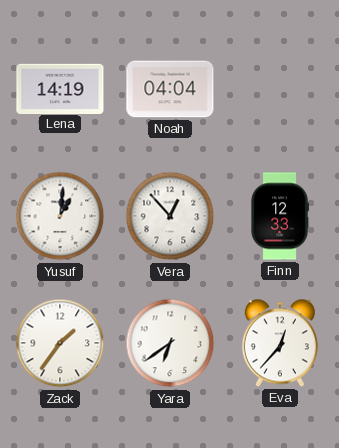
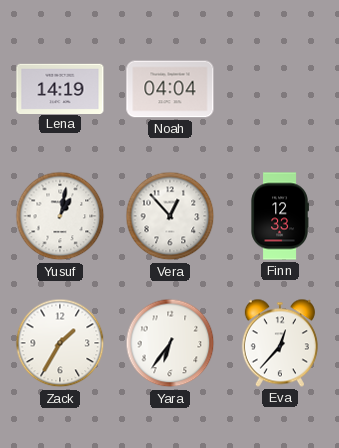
Yusuf: 1:01 -> 1:02
Zack: 1:36 -> 1:35
Yara: 6:39 -> 6:36
